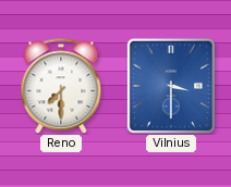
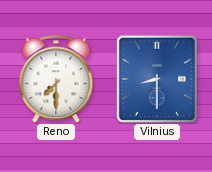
Vilnius: 3:30 -> 8:30
